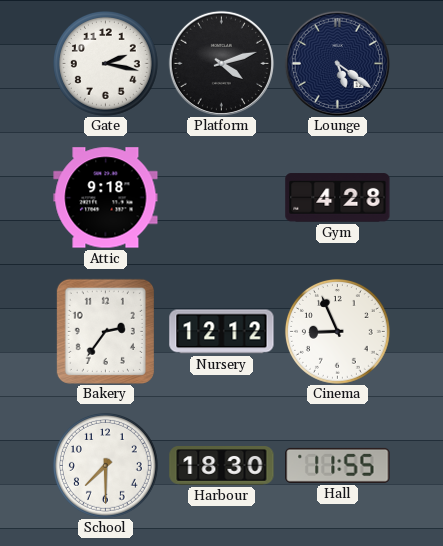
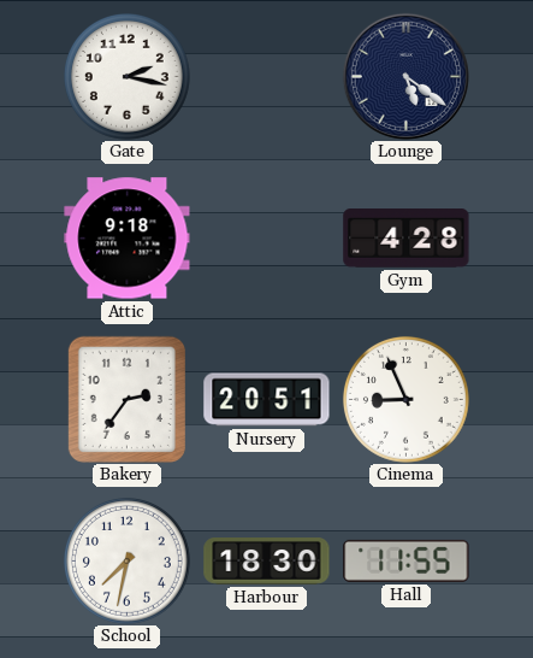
Platform: 4:12 -> none
Nursery: 12:12 -> 20:51
School: 7:30 -> 7:32
